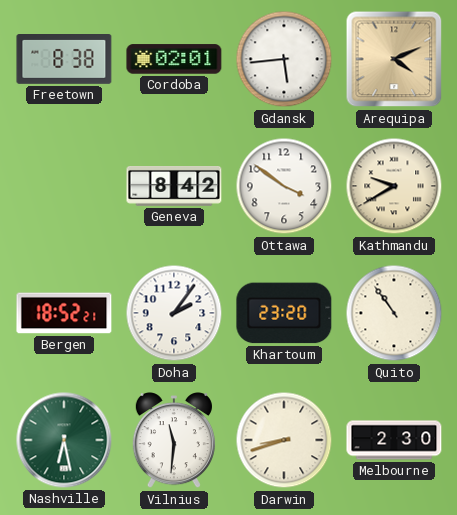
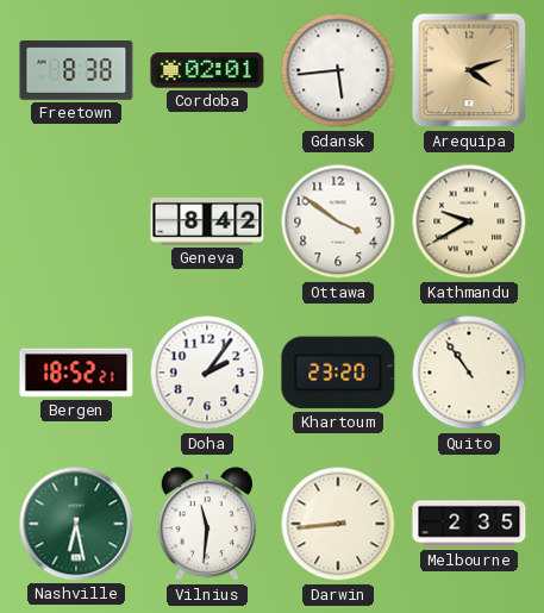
Arequipa: 4:11 -> 4:12
Darwin: 8:42 -> 8:44
Melbourne: 2:30 -> 2:35
